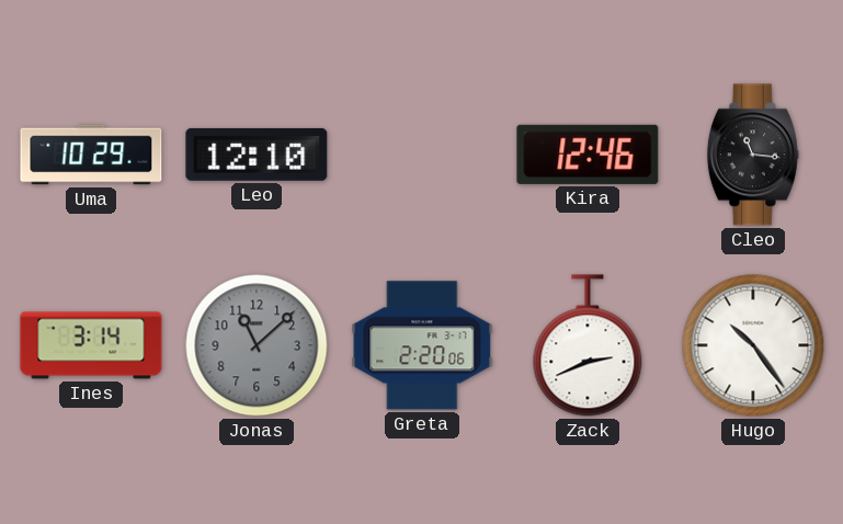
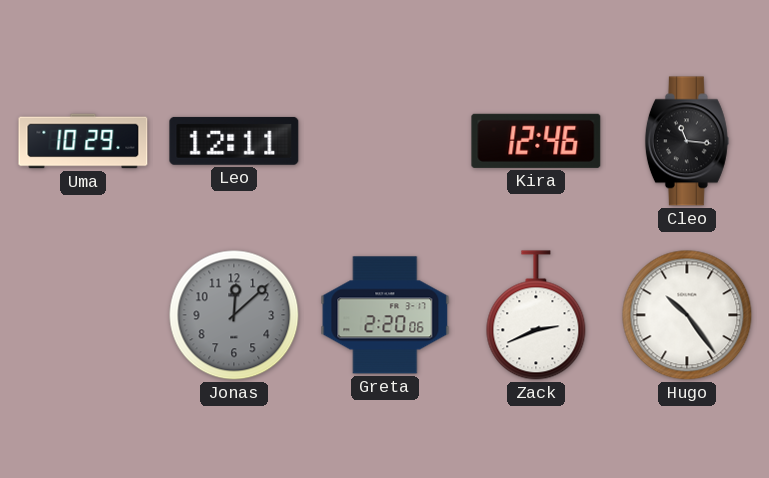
Leo: 12:10 -> 12:11
Ines: 3:14 -> none
Jonas: 11:08 -> 12:08
